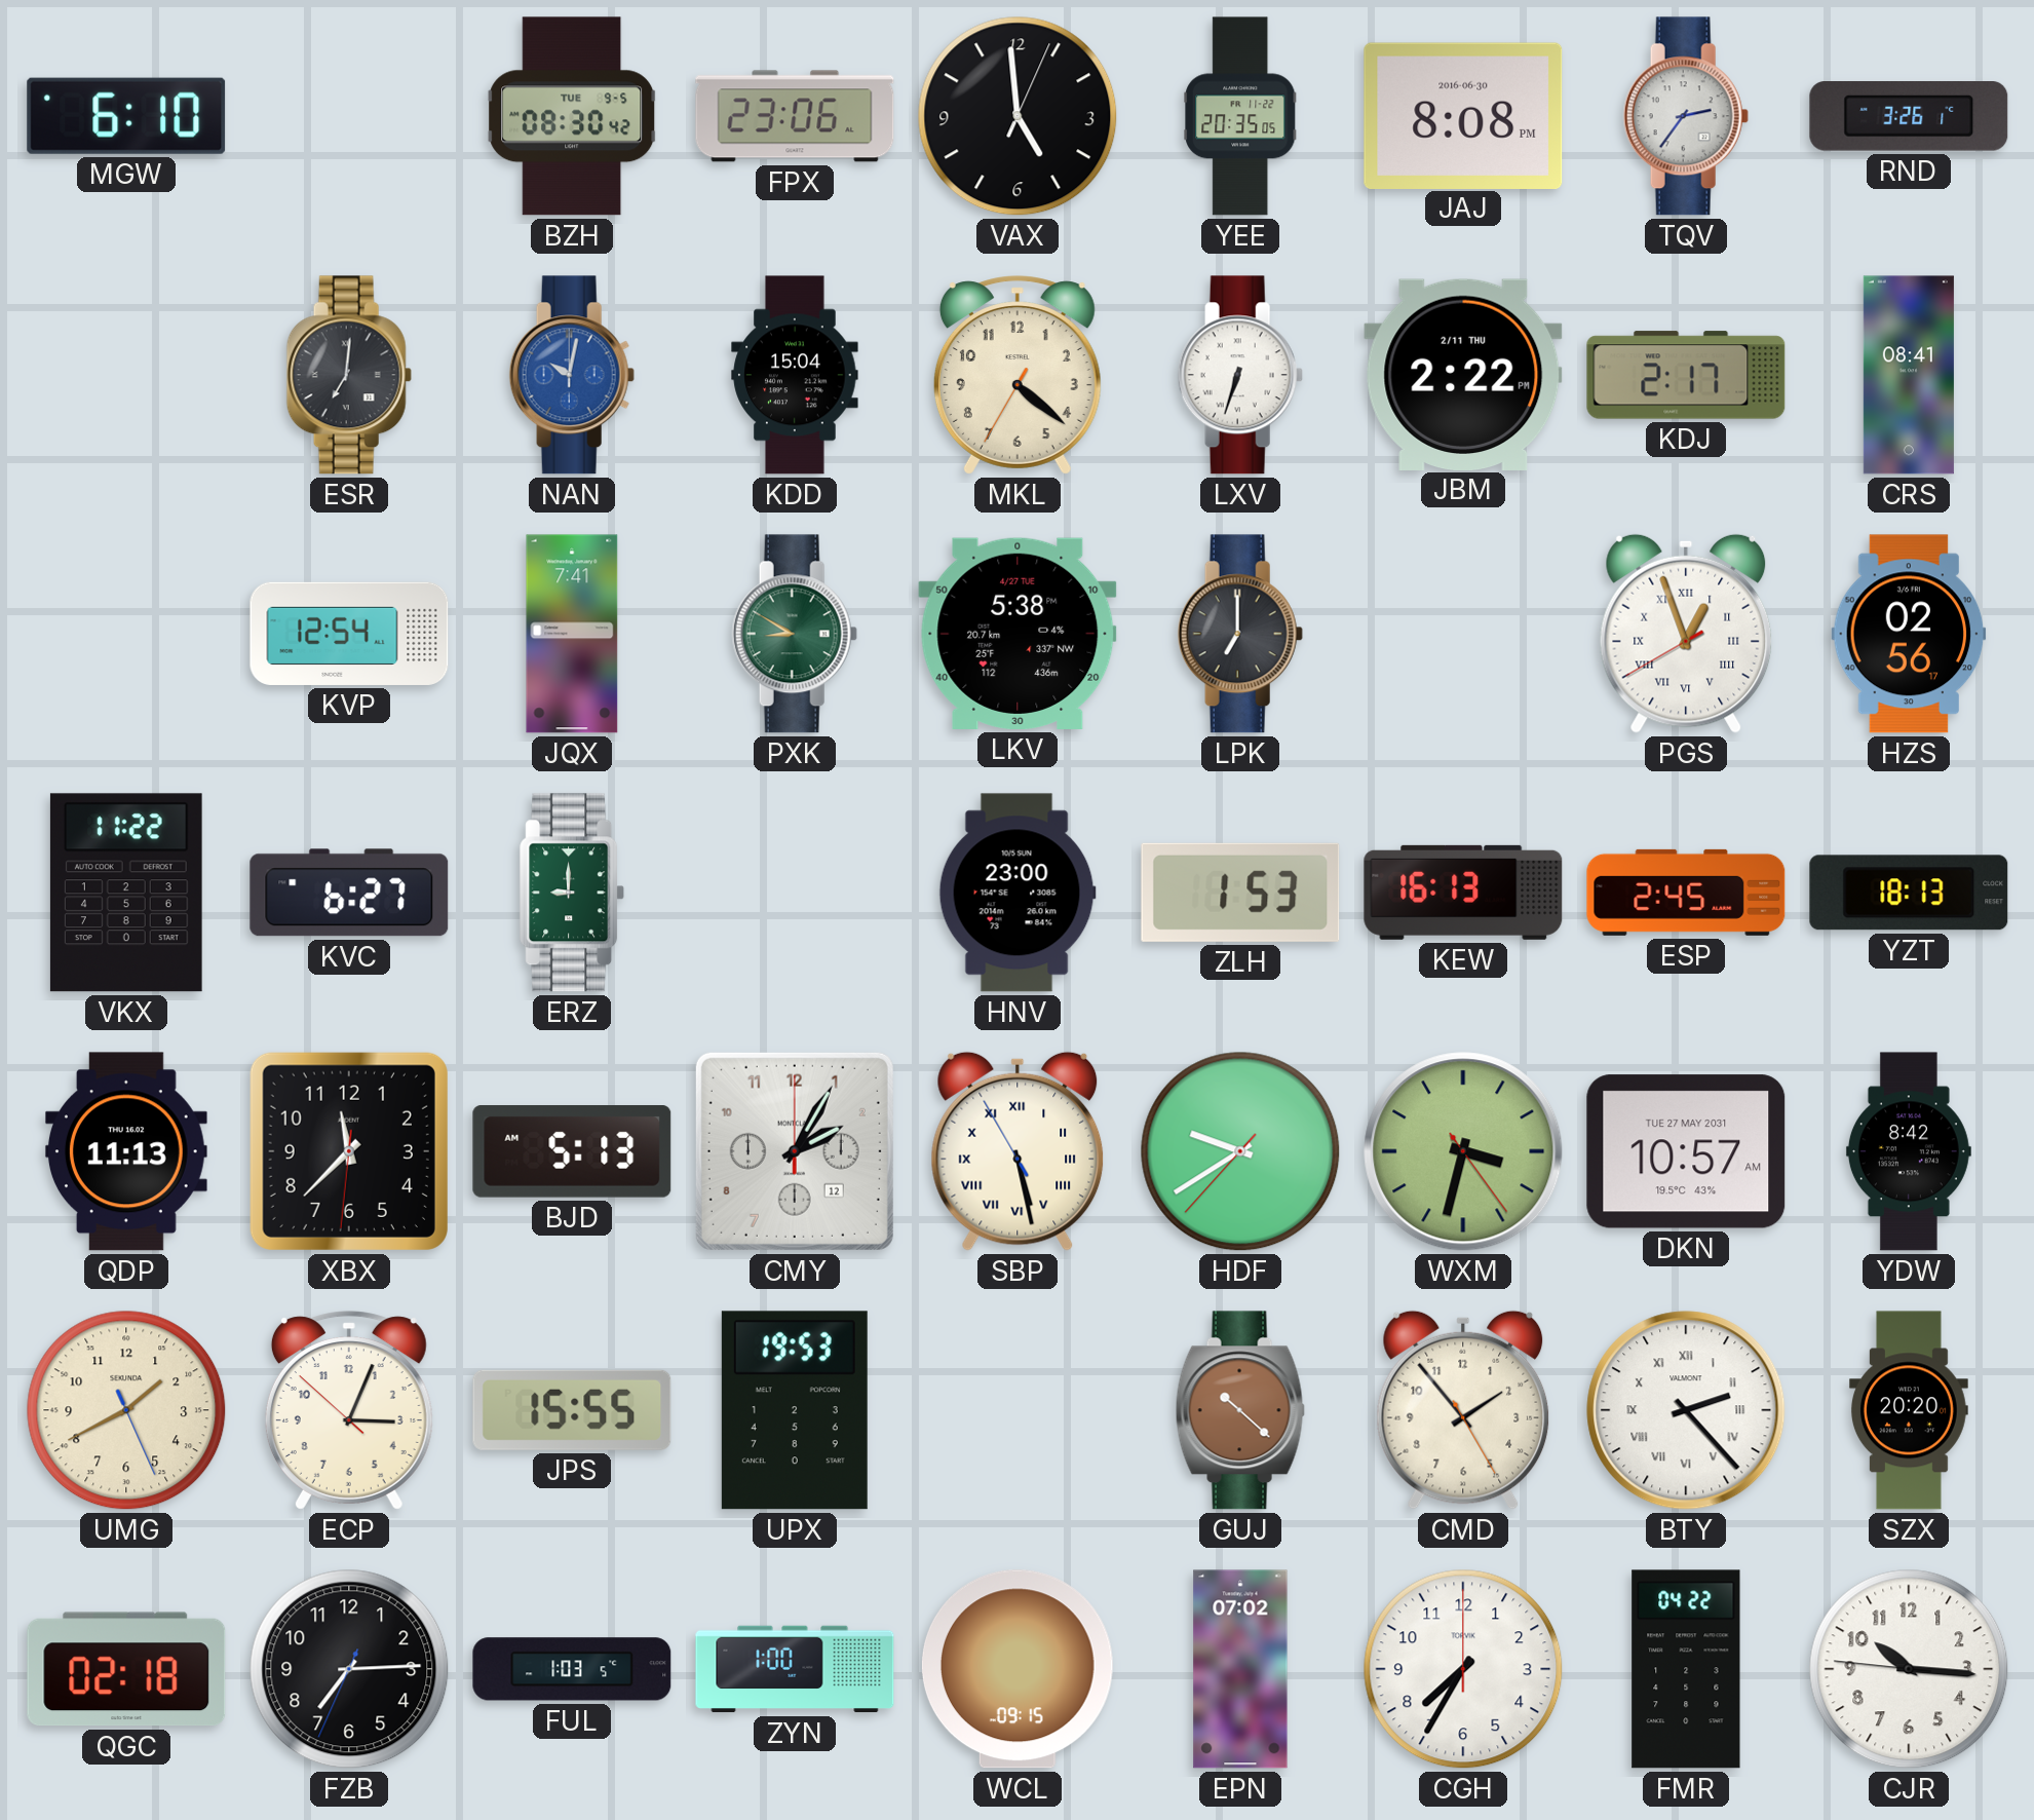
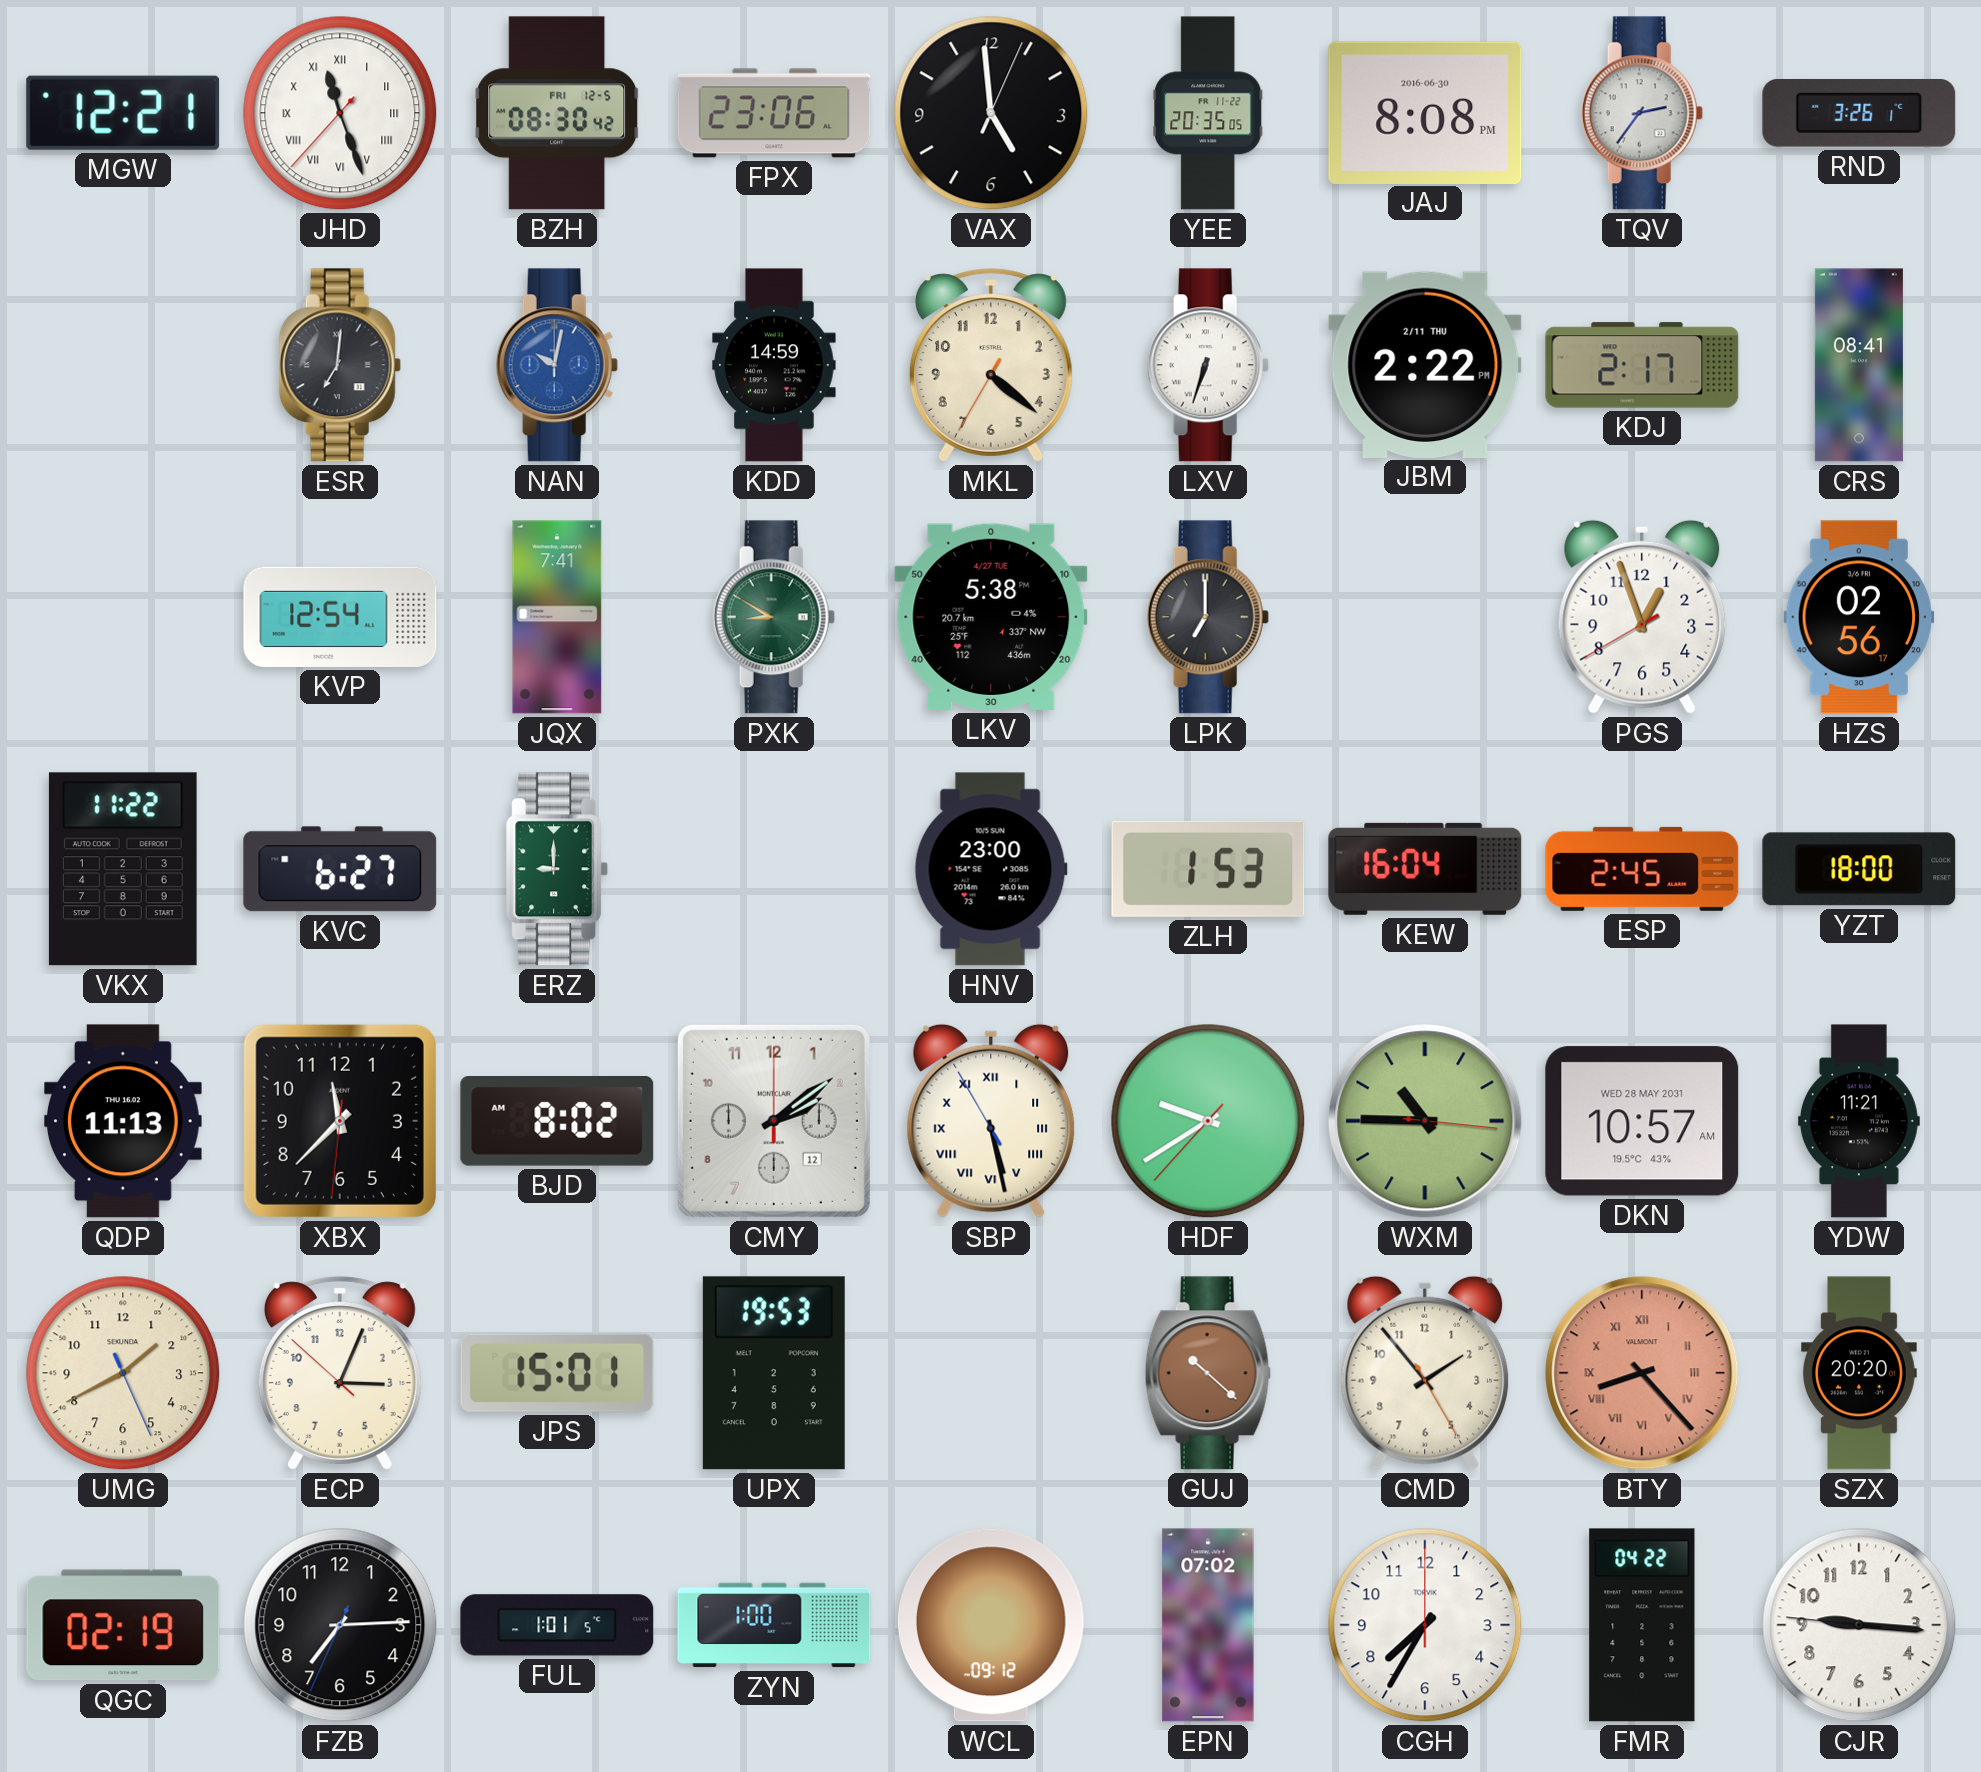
MGW: 6:10 -> 12:21
JHD: none -> 11:26
BZH date: TUE 9-5 -> FRI 12-5
KDD: 15:04 -> 14:59
PGS numerals: Roman -> Arabic
KEW: 16:13 -> 16:04
YZT: 18:13 -> 18:00
BJD: 5:13 -> 8:02
CMY: 2:05 -> 2:09
WXM: 3:32 -> 10:45
DKN date: TUE 27 MAY 2031 -> WED 28 MAY 2031
YDW: 8:42 -> 11:21
JPS: 15:55 -> 15:01
BTY: 2:23 -> 8:23
BTY dial: white -> salmon
QGC: 02:18 -> 02:19
FUL: 1:03 -> 1:01
WCL: 09:15 -> 09:12
CJR: 10:15 -> 9:15
